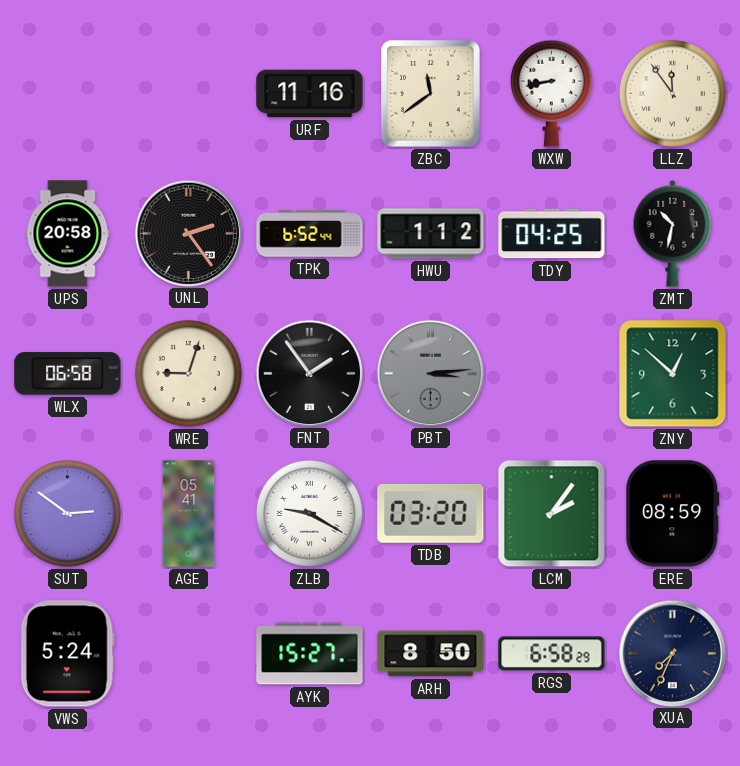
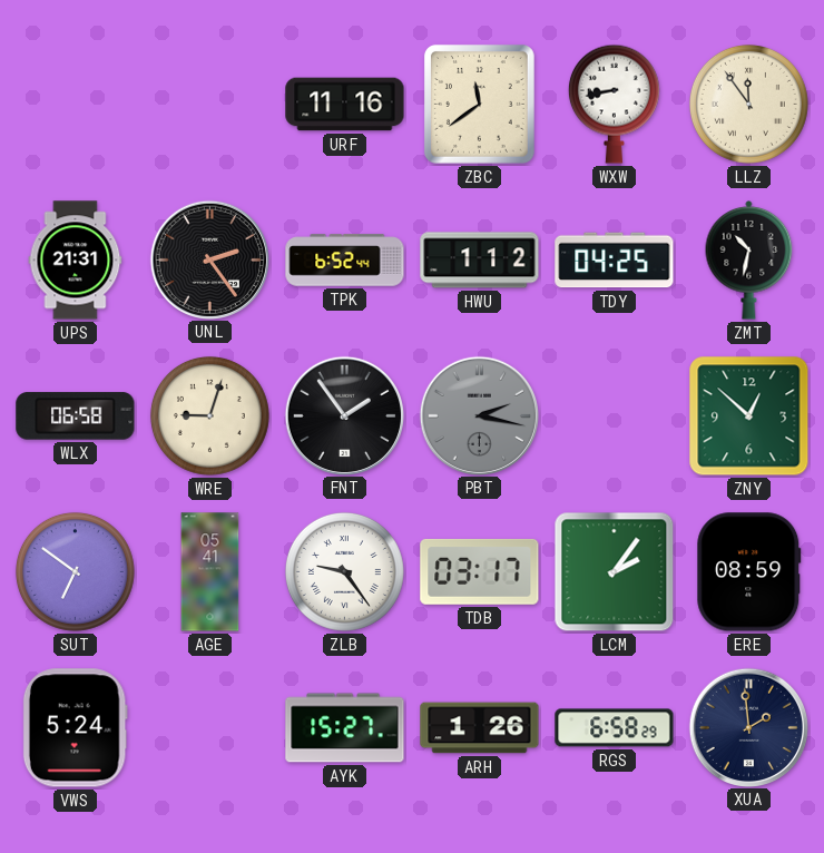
UPS: 20:58 -> 21:31
PBT: 3:14 -> 2:17
SUT: 2:51 -> 6:51
ZLB: 9:20 -> 9:24
TDB: 03:20 -> 03:17
ARH: 8:50 -> 1:26
XUA: 7:34 -> 1:59
